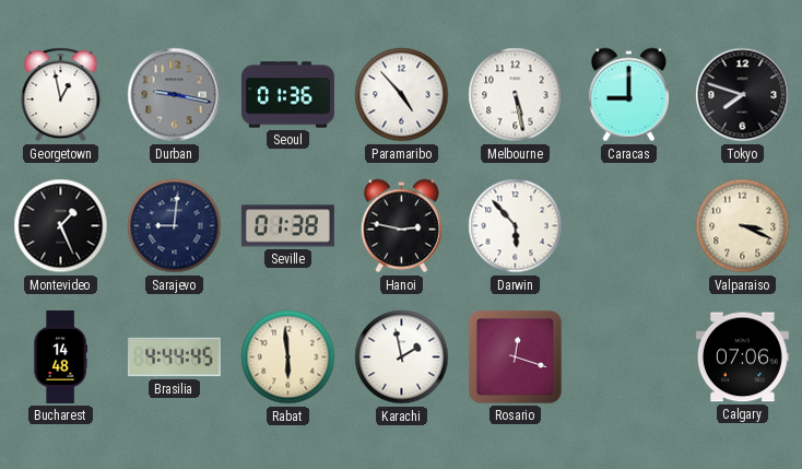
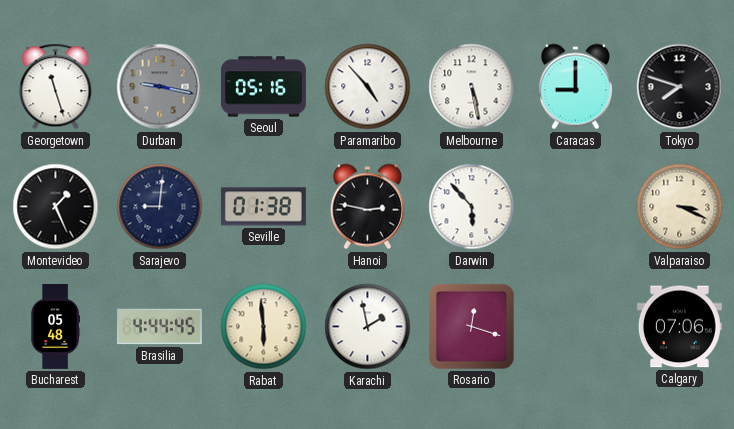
Georgetown: 12:58 -> 11:27
Seoul: 01:36 -> 05:16
Bucharest: 14:48 -> 05:48
